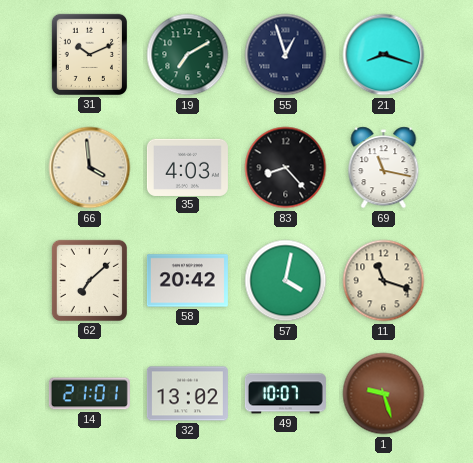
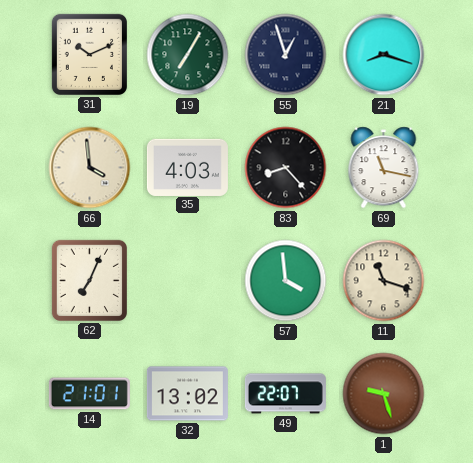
19: 7:10 -> 7:05
62: 7:08 -> 7:04
58: 20:42 -> none
57: 4:02 -> 3:59
49: 10:07 -> 22:07
